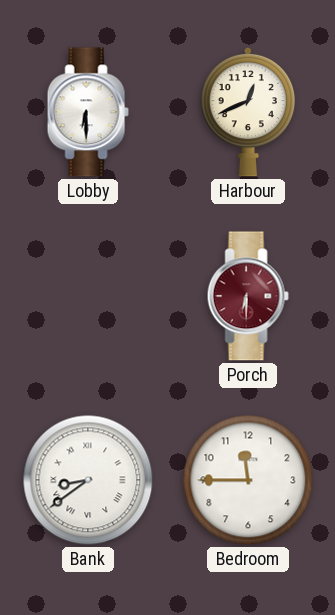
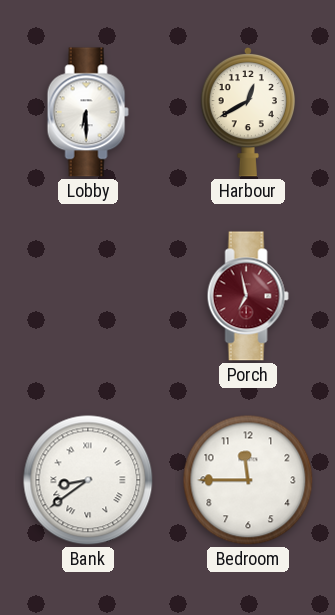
Harbour: 12:41 -> 12:40
Porch: 6:30 -> 6:58
